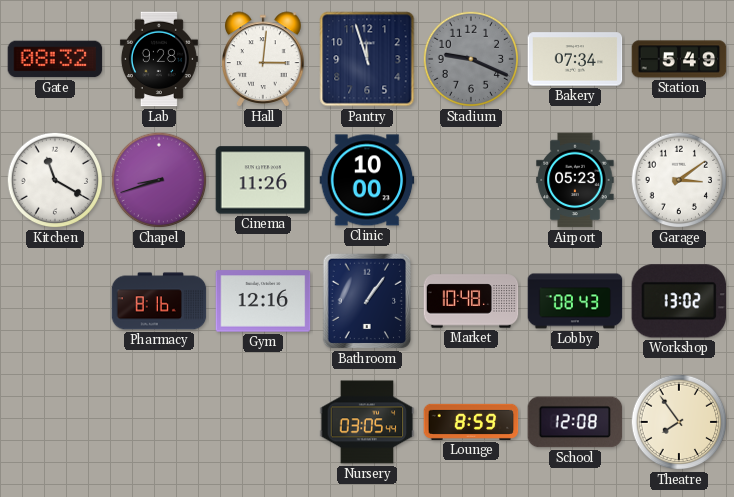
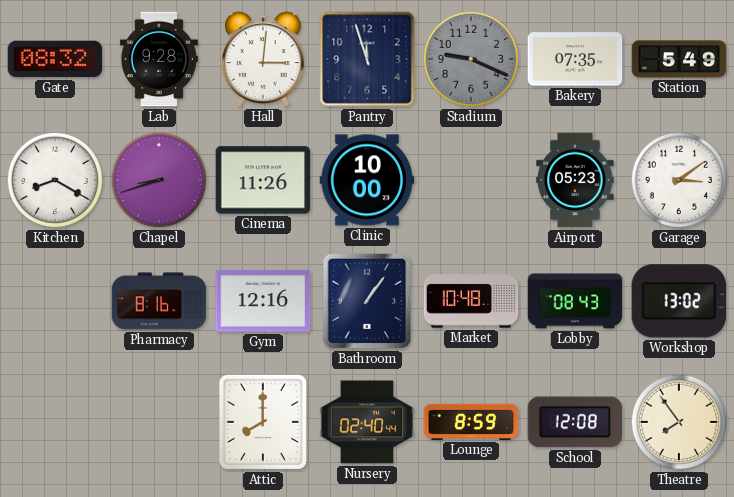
Bakery: 07:34 -> 07:35
Kitchen: 11:20 -> 8:20
Attic: none -> 8:00
Nursery: 03:05 -> 02:40
